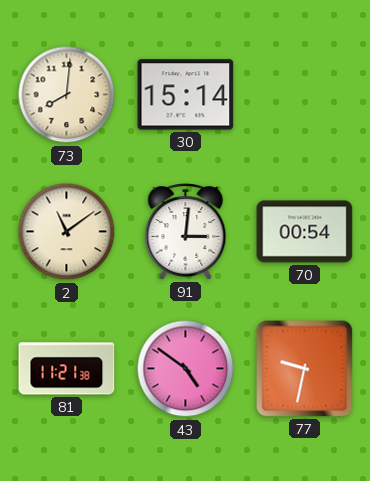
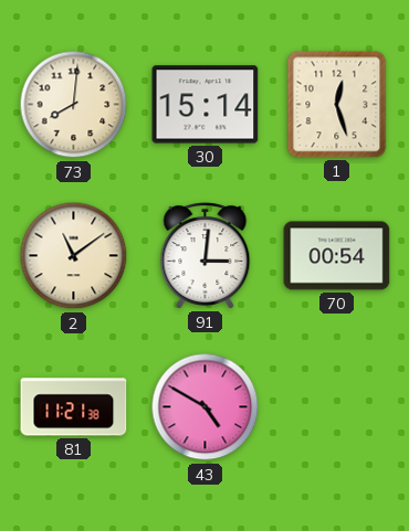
1: none -> 12:27
43: 4:51 -> 4:50
77: 9:32 -> none
